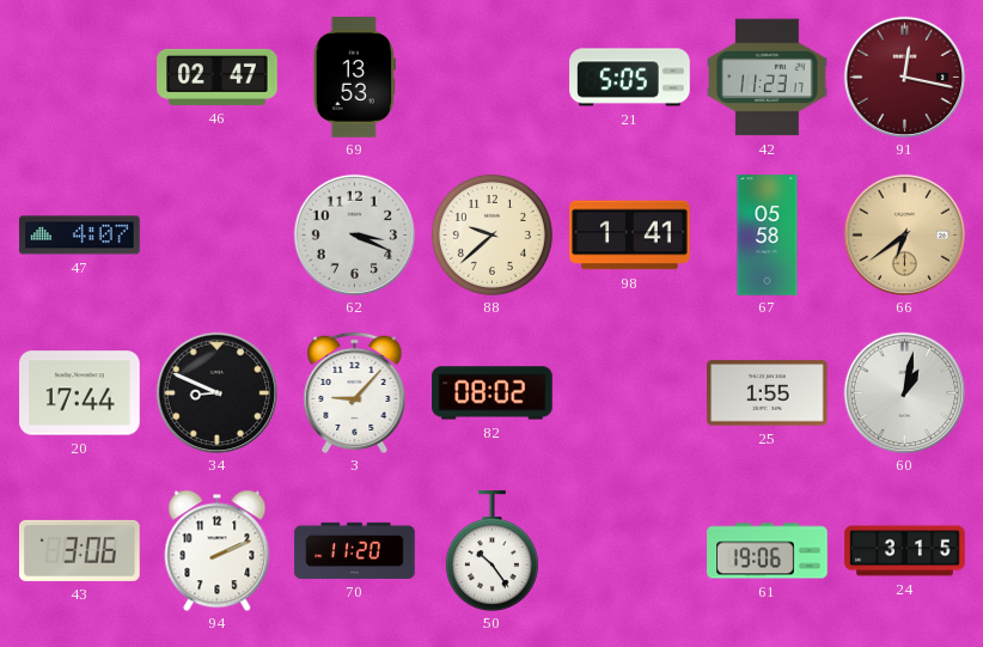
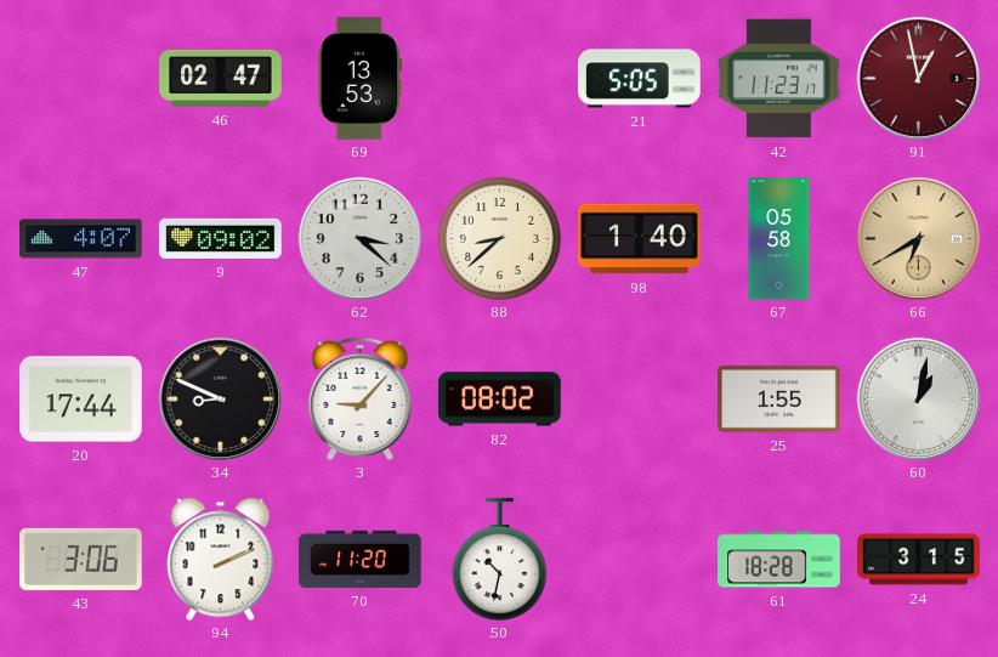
91: 12:17 -> 12:58
9: none -> 09:02
62: 3:19 -> 3:22
88: 9:38 -> 8:38
98: 1:41 -> 1:40
66: 6:39 -> 6:40
50: 10:24 -> 10:32
61: 19:06 -> 18:28
